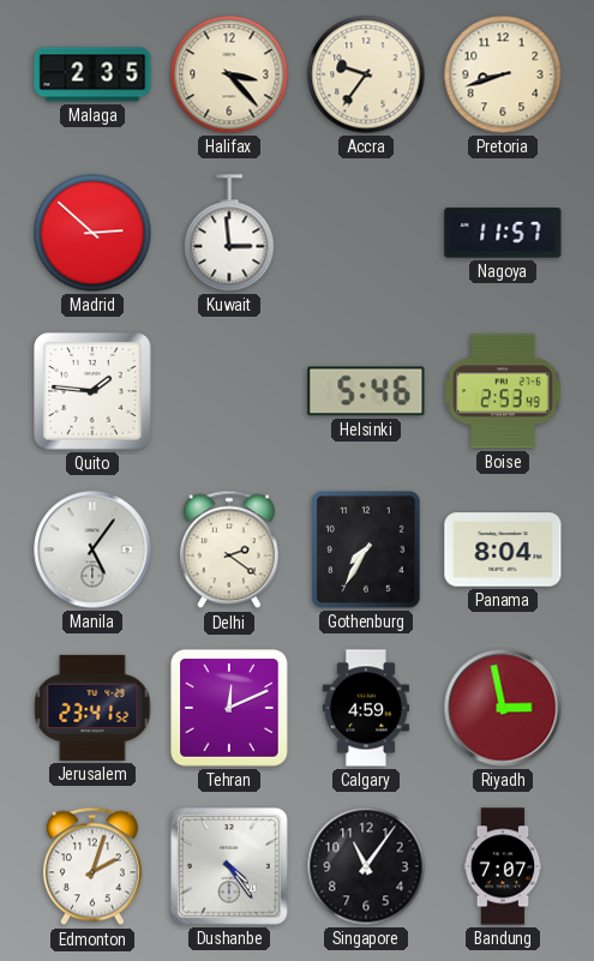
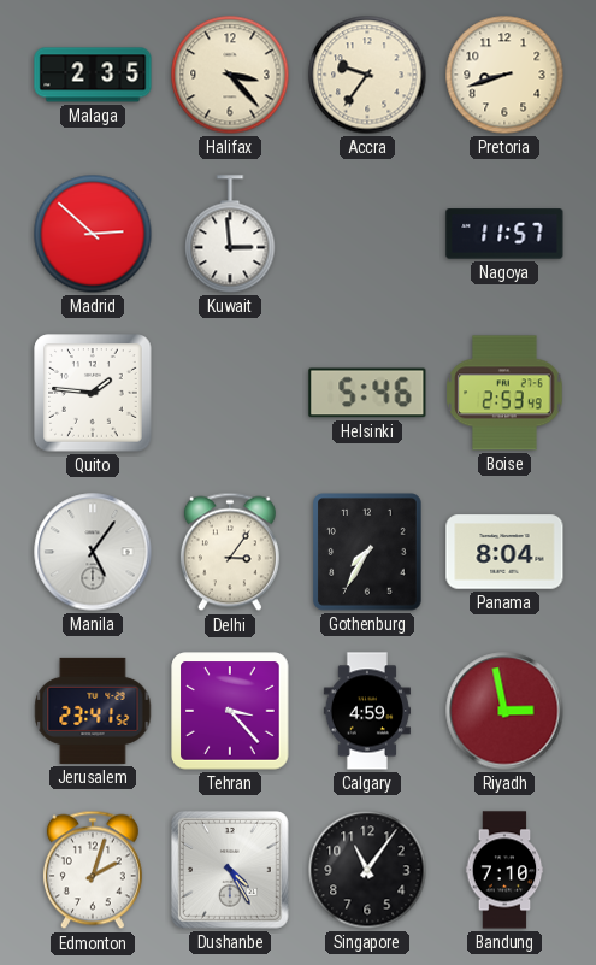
Delhi: 2:21 -> 3:06
Tehran: 12:11 -> 3:23
Dushanbe: 4:24 -> 4:25
Bandung: 7:07 -> 7:10
